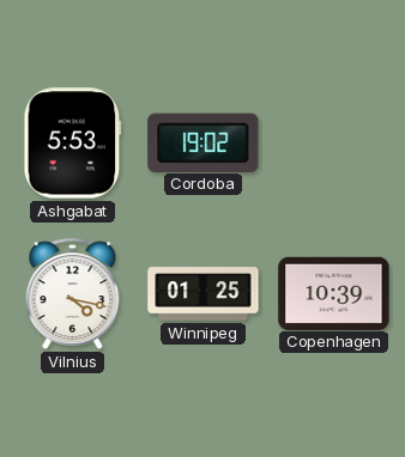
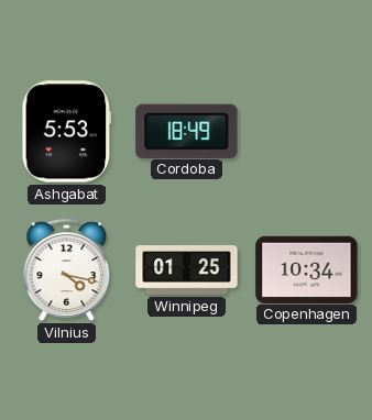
Cordoba: 19:02 -> 18:49
Copenhagen: 10:39 -> 10:34
